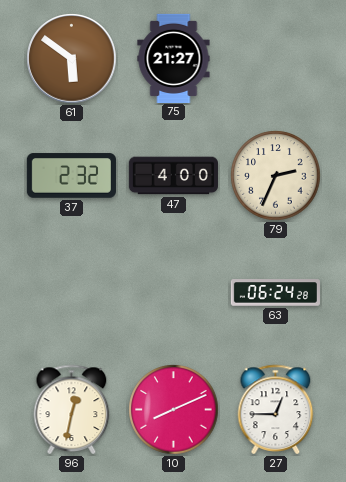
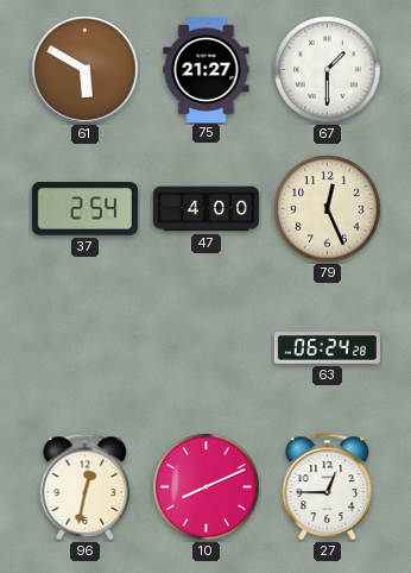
61: 5:51 -> 5:50
67: none -> 1:30
37: 2:32 -> 2:54
79: 2:34 -> 12:26
